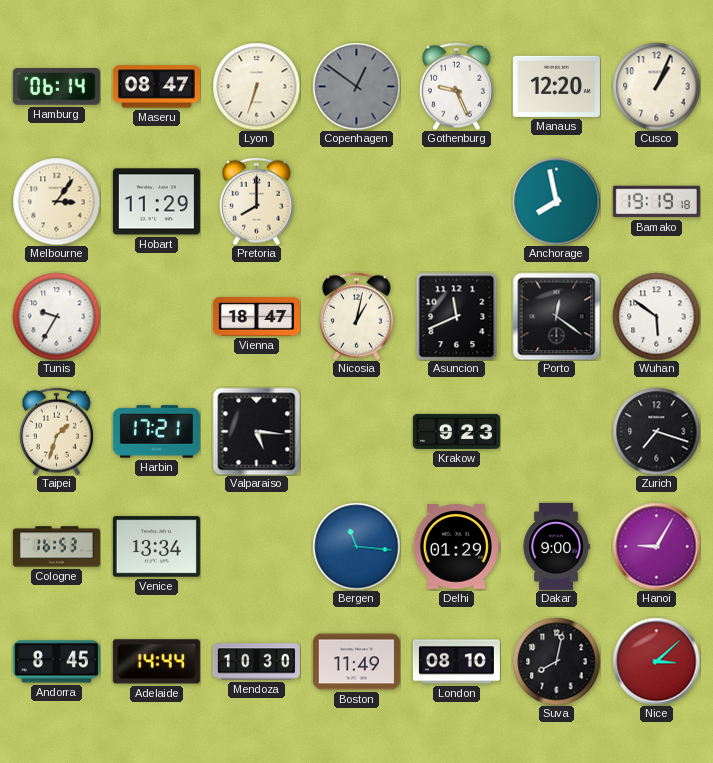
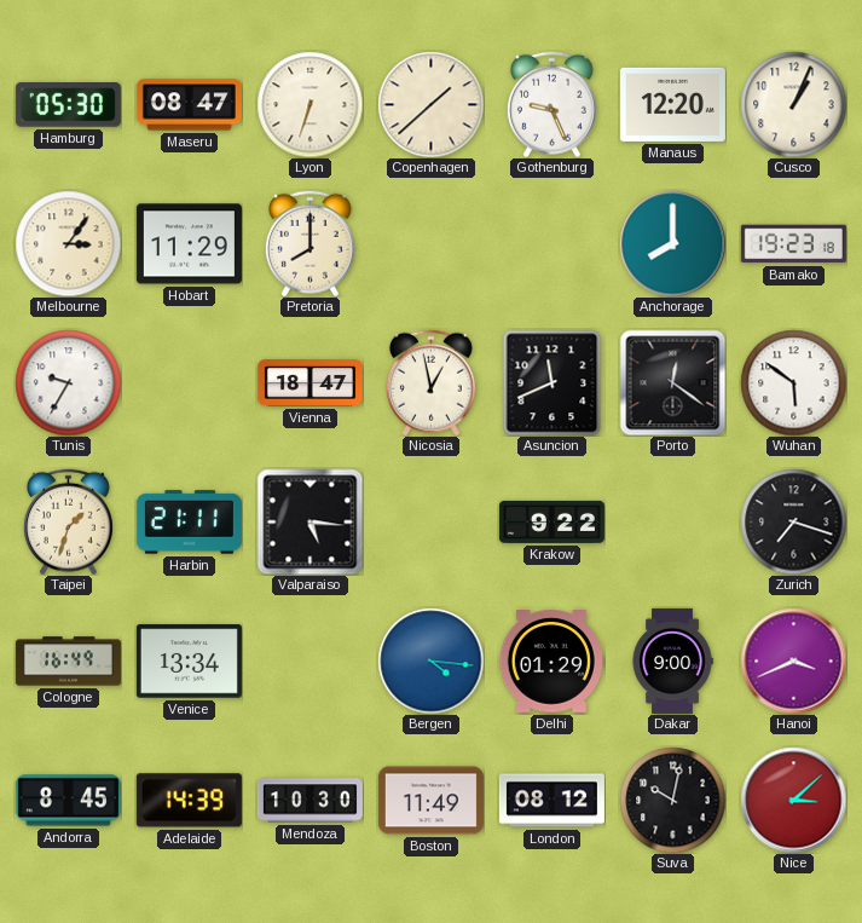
Hamburg: 06:14 -> 05:30
Copenhagen: 12:51 -> 1:38
Copenhagen dial: grey -> cream
Anchorage: 7:58 -> 8:00
Bamako: 19:19 -> 19:23
Nicosia: 1:02 -> 12:58
Harbin: 17:21 -> 21:11
Krakow: 9:23 -> 9:22
Cologne: 16:53 -> 16:49
Bergen: 11:16 -> 4:16
Hanoi: 9:05 -> 3:41
Adelaide: 14:44 -> 14:39
London: 08:10 -> 08:12
Suva: 8:02 -> 10:02
